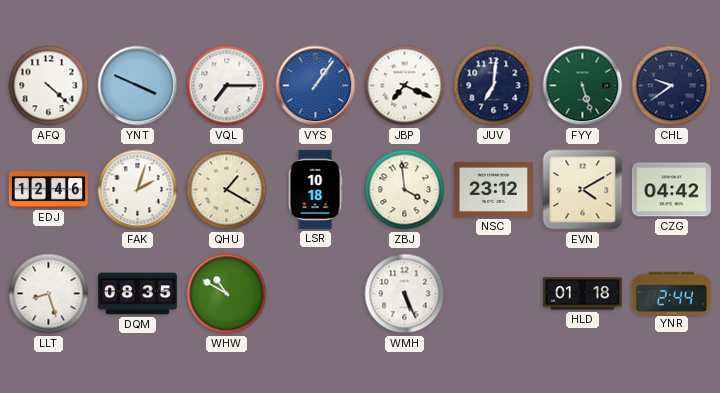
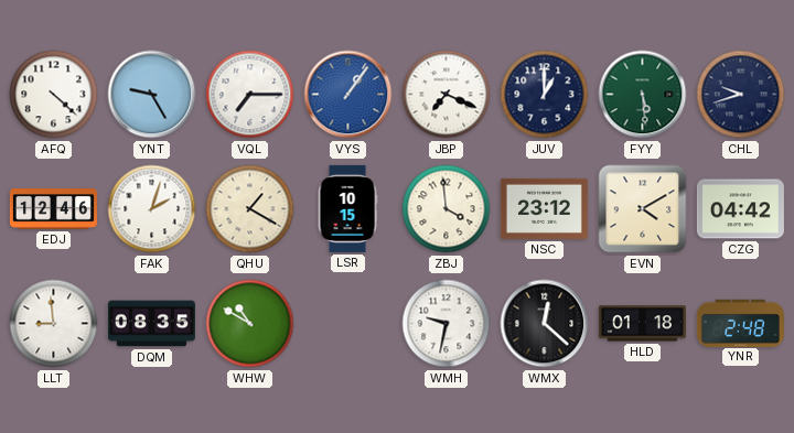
YNT: 3:49 -> 9:25
JUV: 7:01 -> 1:00
FYY: 5:27 -> 5:29
CHL: 9:39 -> 9:42
LSR: 10:18 -> 10:15
LLT: 8:27 -> 8:59
WMH: 5:26 -> 9:32
WMX: none -> 12:22
YNR: 2:44 -> 2:48
